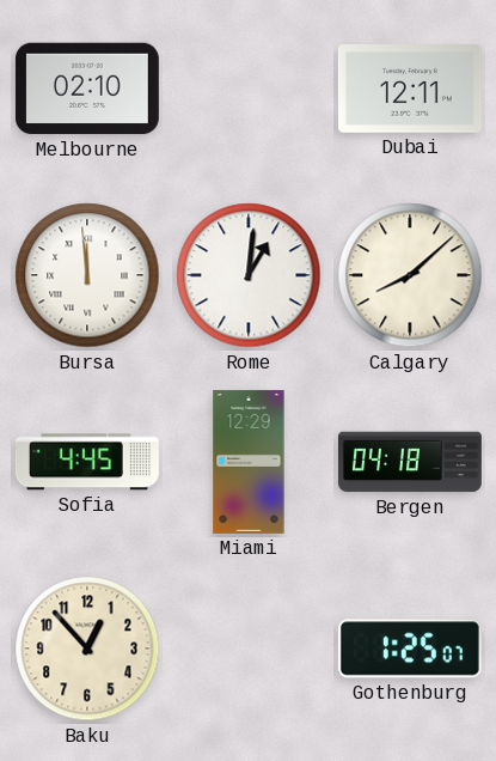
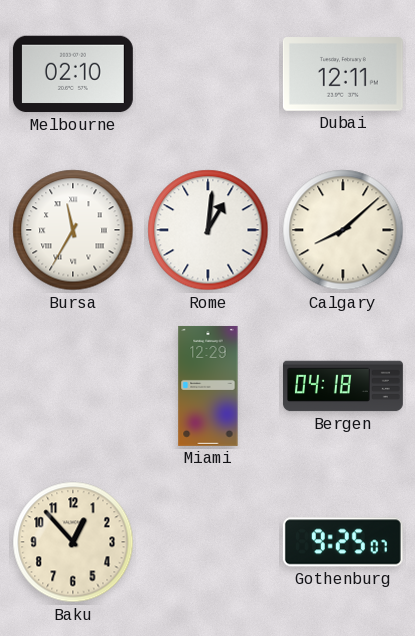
Bursa: 11:59 -> 11:35
Sofia: 4:45 -> none
Gothenburg: 1:25 -> 9:25
